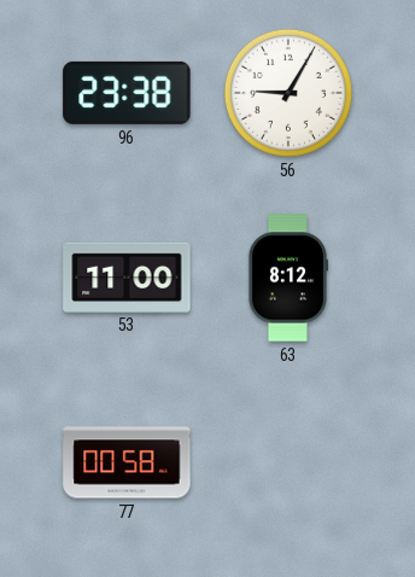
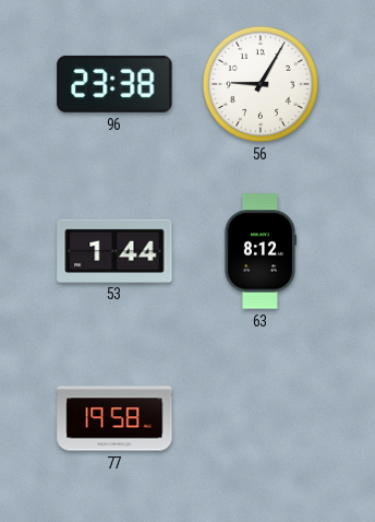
53: 11:00 -> 1:44
77: 00:58 -> 19:58
